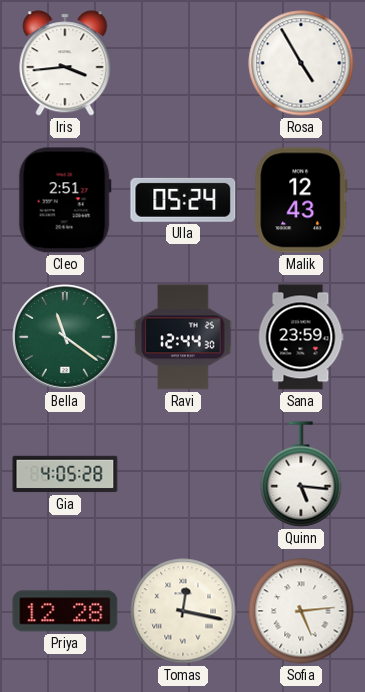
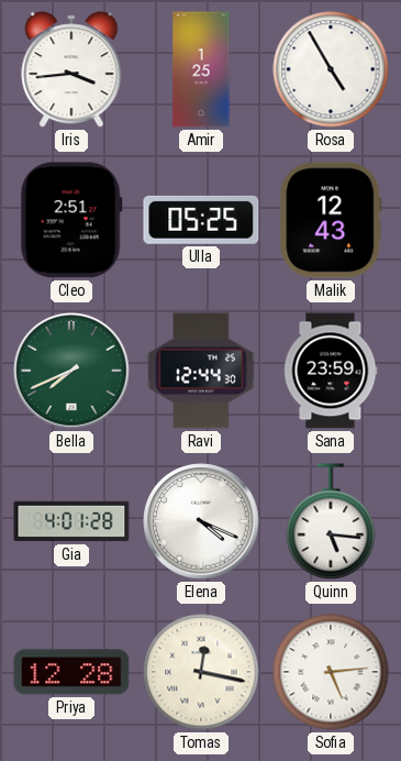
Amir: none -> 1:25
Ulla: 05:24 -> 05:25
Bella: 11:21 -> 7:41
Gia: 4:05 -> 4:01
Elena: none -> 4:19
